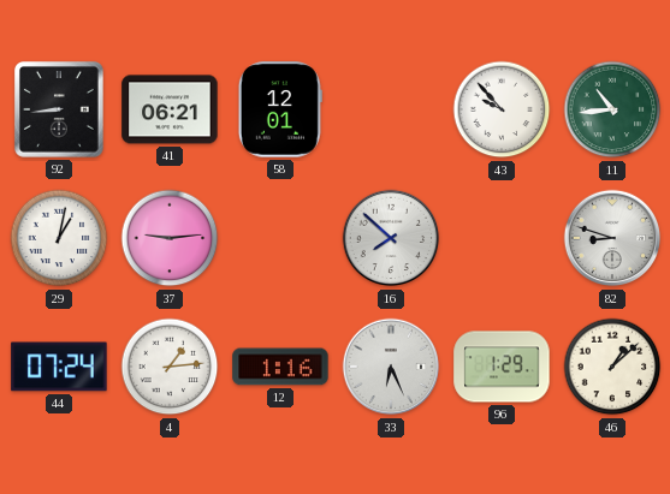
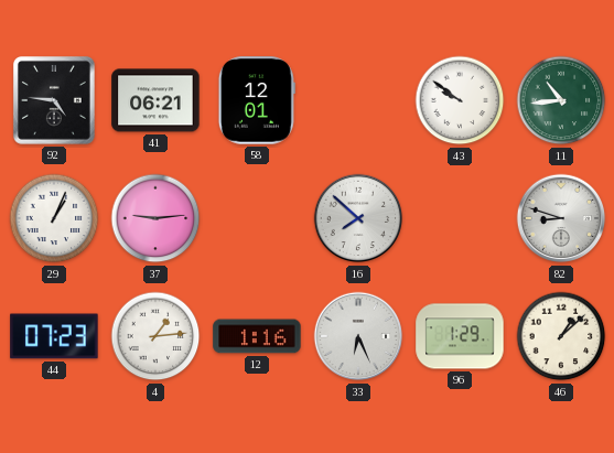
92: 8:44 -> 4:46
43: 9:53 -> 9:51
29: 1:02 -> 1:04
44: 07:24 -> 07:23
